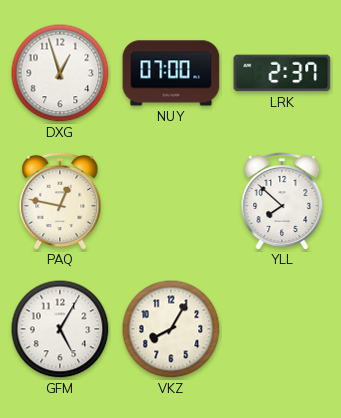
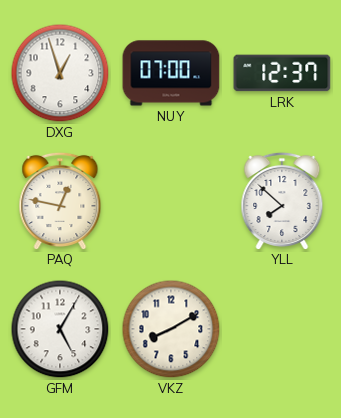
LRK: 2:37 -> 12:37
VKZ: 8:05 -> 8:10
